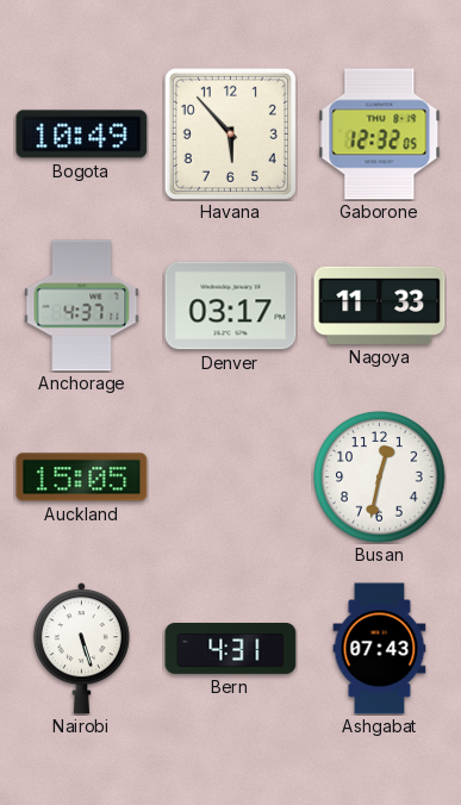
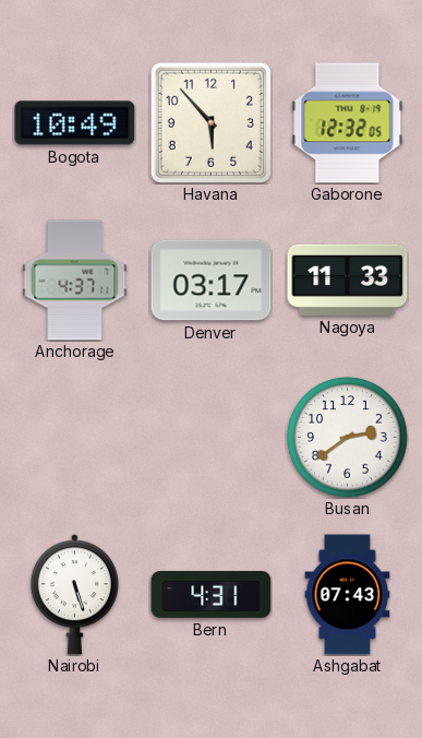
Auckland: 15:05 -> none
Busan: 12:32 -> 2:39
